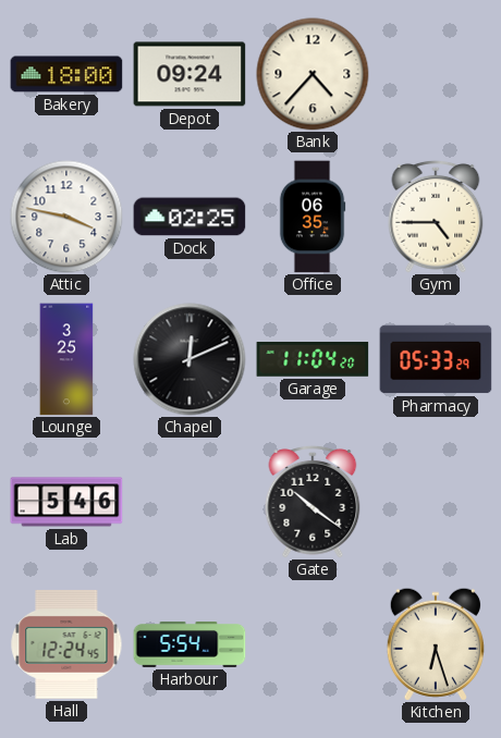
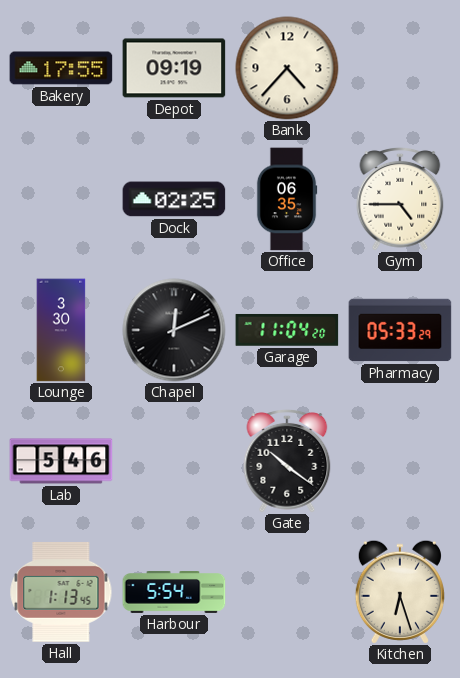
Bakery: 18:00 -> 17:55
Depot: 09:24 -> 09:19
Attic: 3:47 -> none
Lounge: 3:25 -> 3:30
Hall: 12:24 -> 1:13
